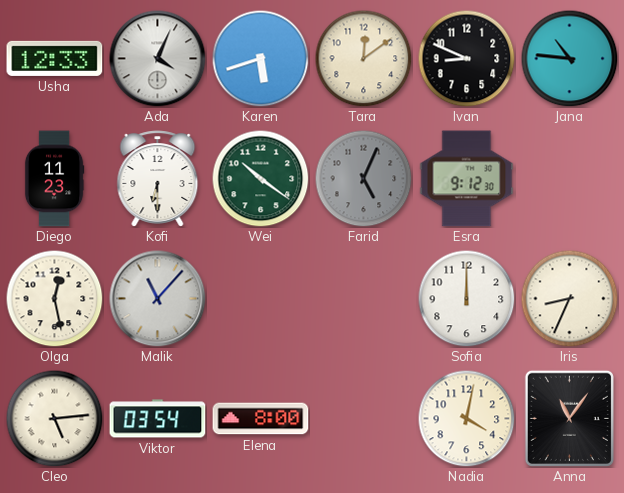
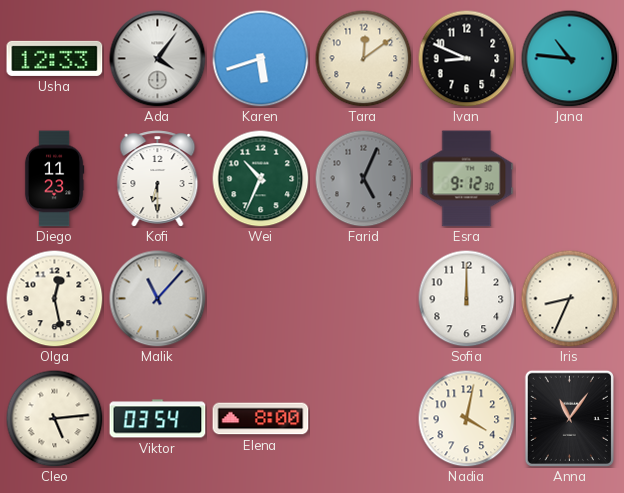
Ada: 4:04 -> 4:06
Wei: 10:21 -> 10:34
